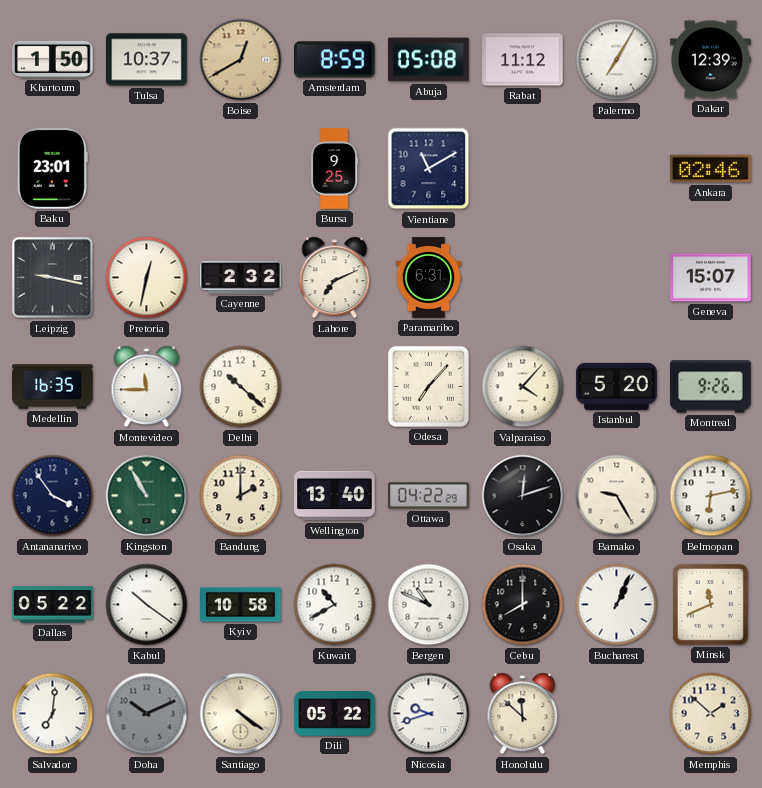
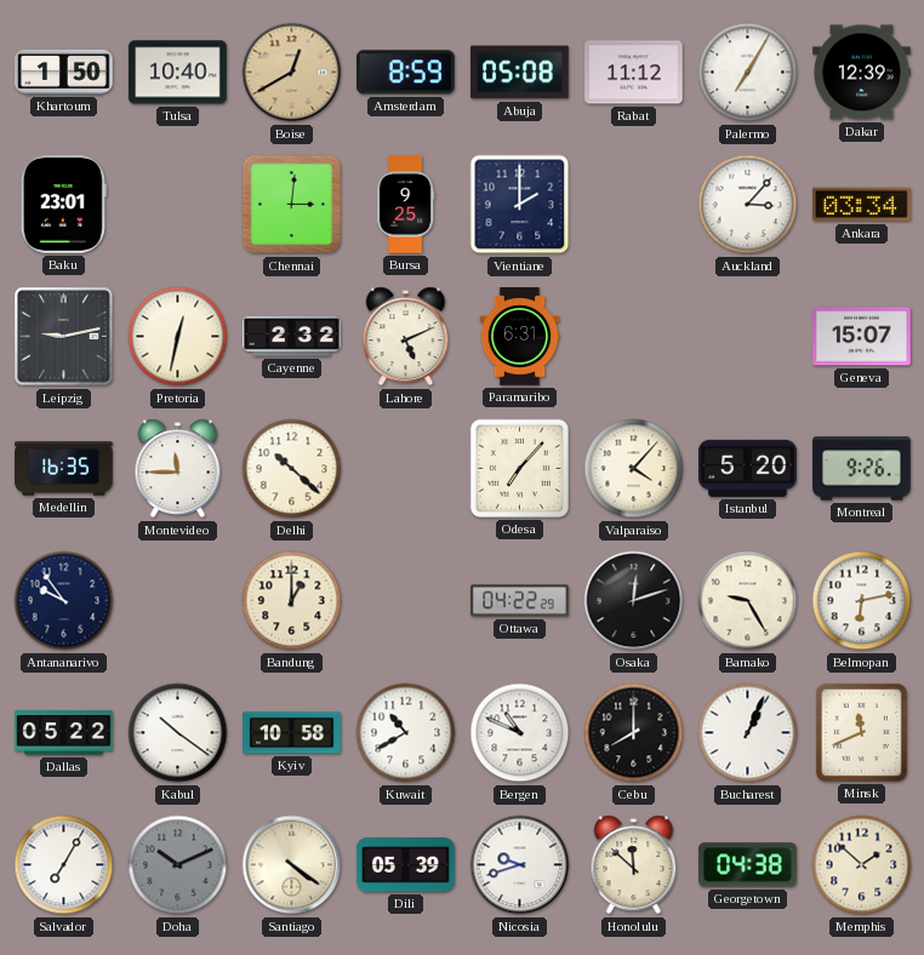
Tulsa: 10:37 -> 10:40
Chennai: none -> 3:01
Vientiane: 11:10 -> 2:00
Auckland: none -> 3:07
Ankara: 02:46 -> 03:34
Leipzig: 9:17 -> 9:13
Lahore: 7:11 -> 5:11
Antananarivo: 3:54 -> 9:54
Kingston: 10:55 -> none
Bandung: 2:00 -> 1:00
Wellington: 13:40 -> none
Salvador: 7:01 -> 7:05
Dili: 05:22 -> 05:39
Georgetown: none -> 04:38
